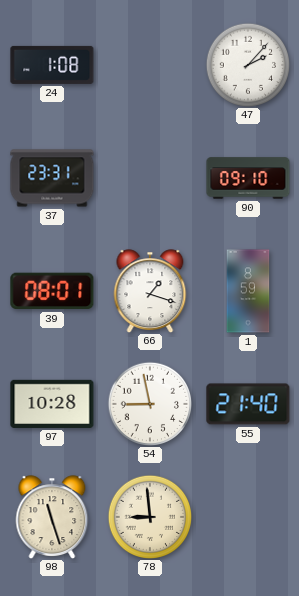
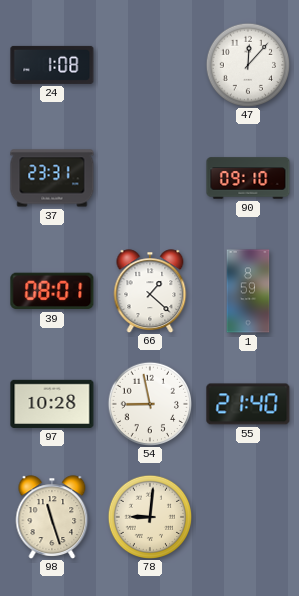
47: 2:07 -> 12:07
66: 1:18 -> 1:22
78: 8:59 -> 9:01
